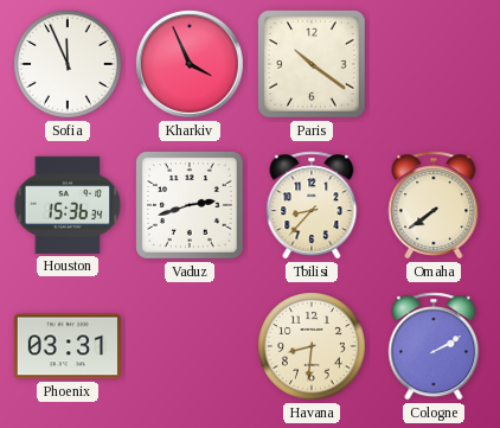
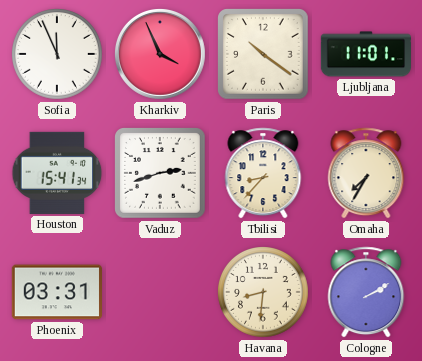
Ljubljana: none -> 11:01
Houston: 15:36 -> 15:41
Omaha: 7:39 -> 7:35
